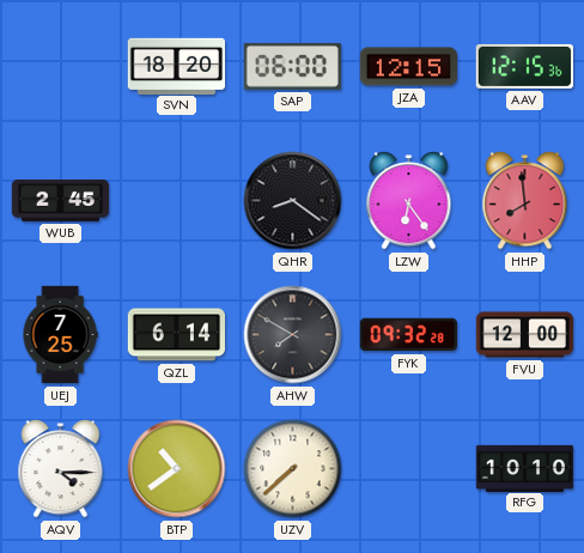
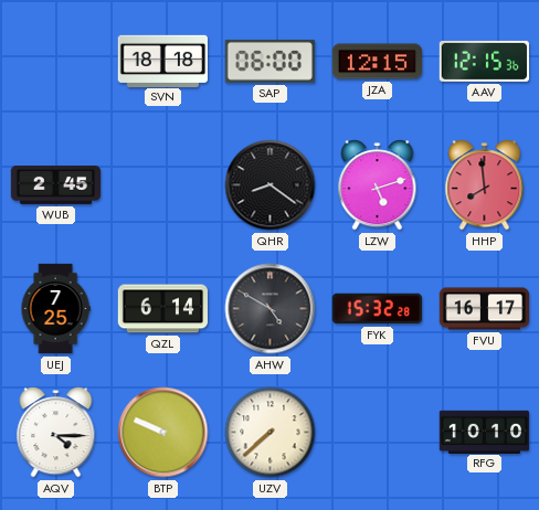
SVN: 18:20 -> 18:18
LZW: 6:24 -> 5:12
AHW: 7:50 -> 4:50
FYK: 09:32 -> 15:32
FVU: 12:00 -> 16:17
BTP: 10:39 -> 9:49
